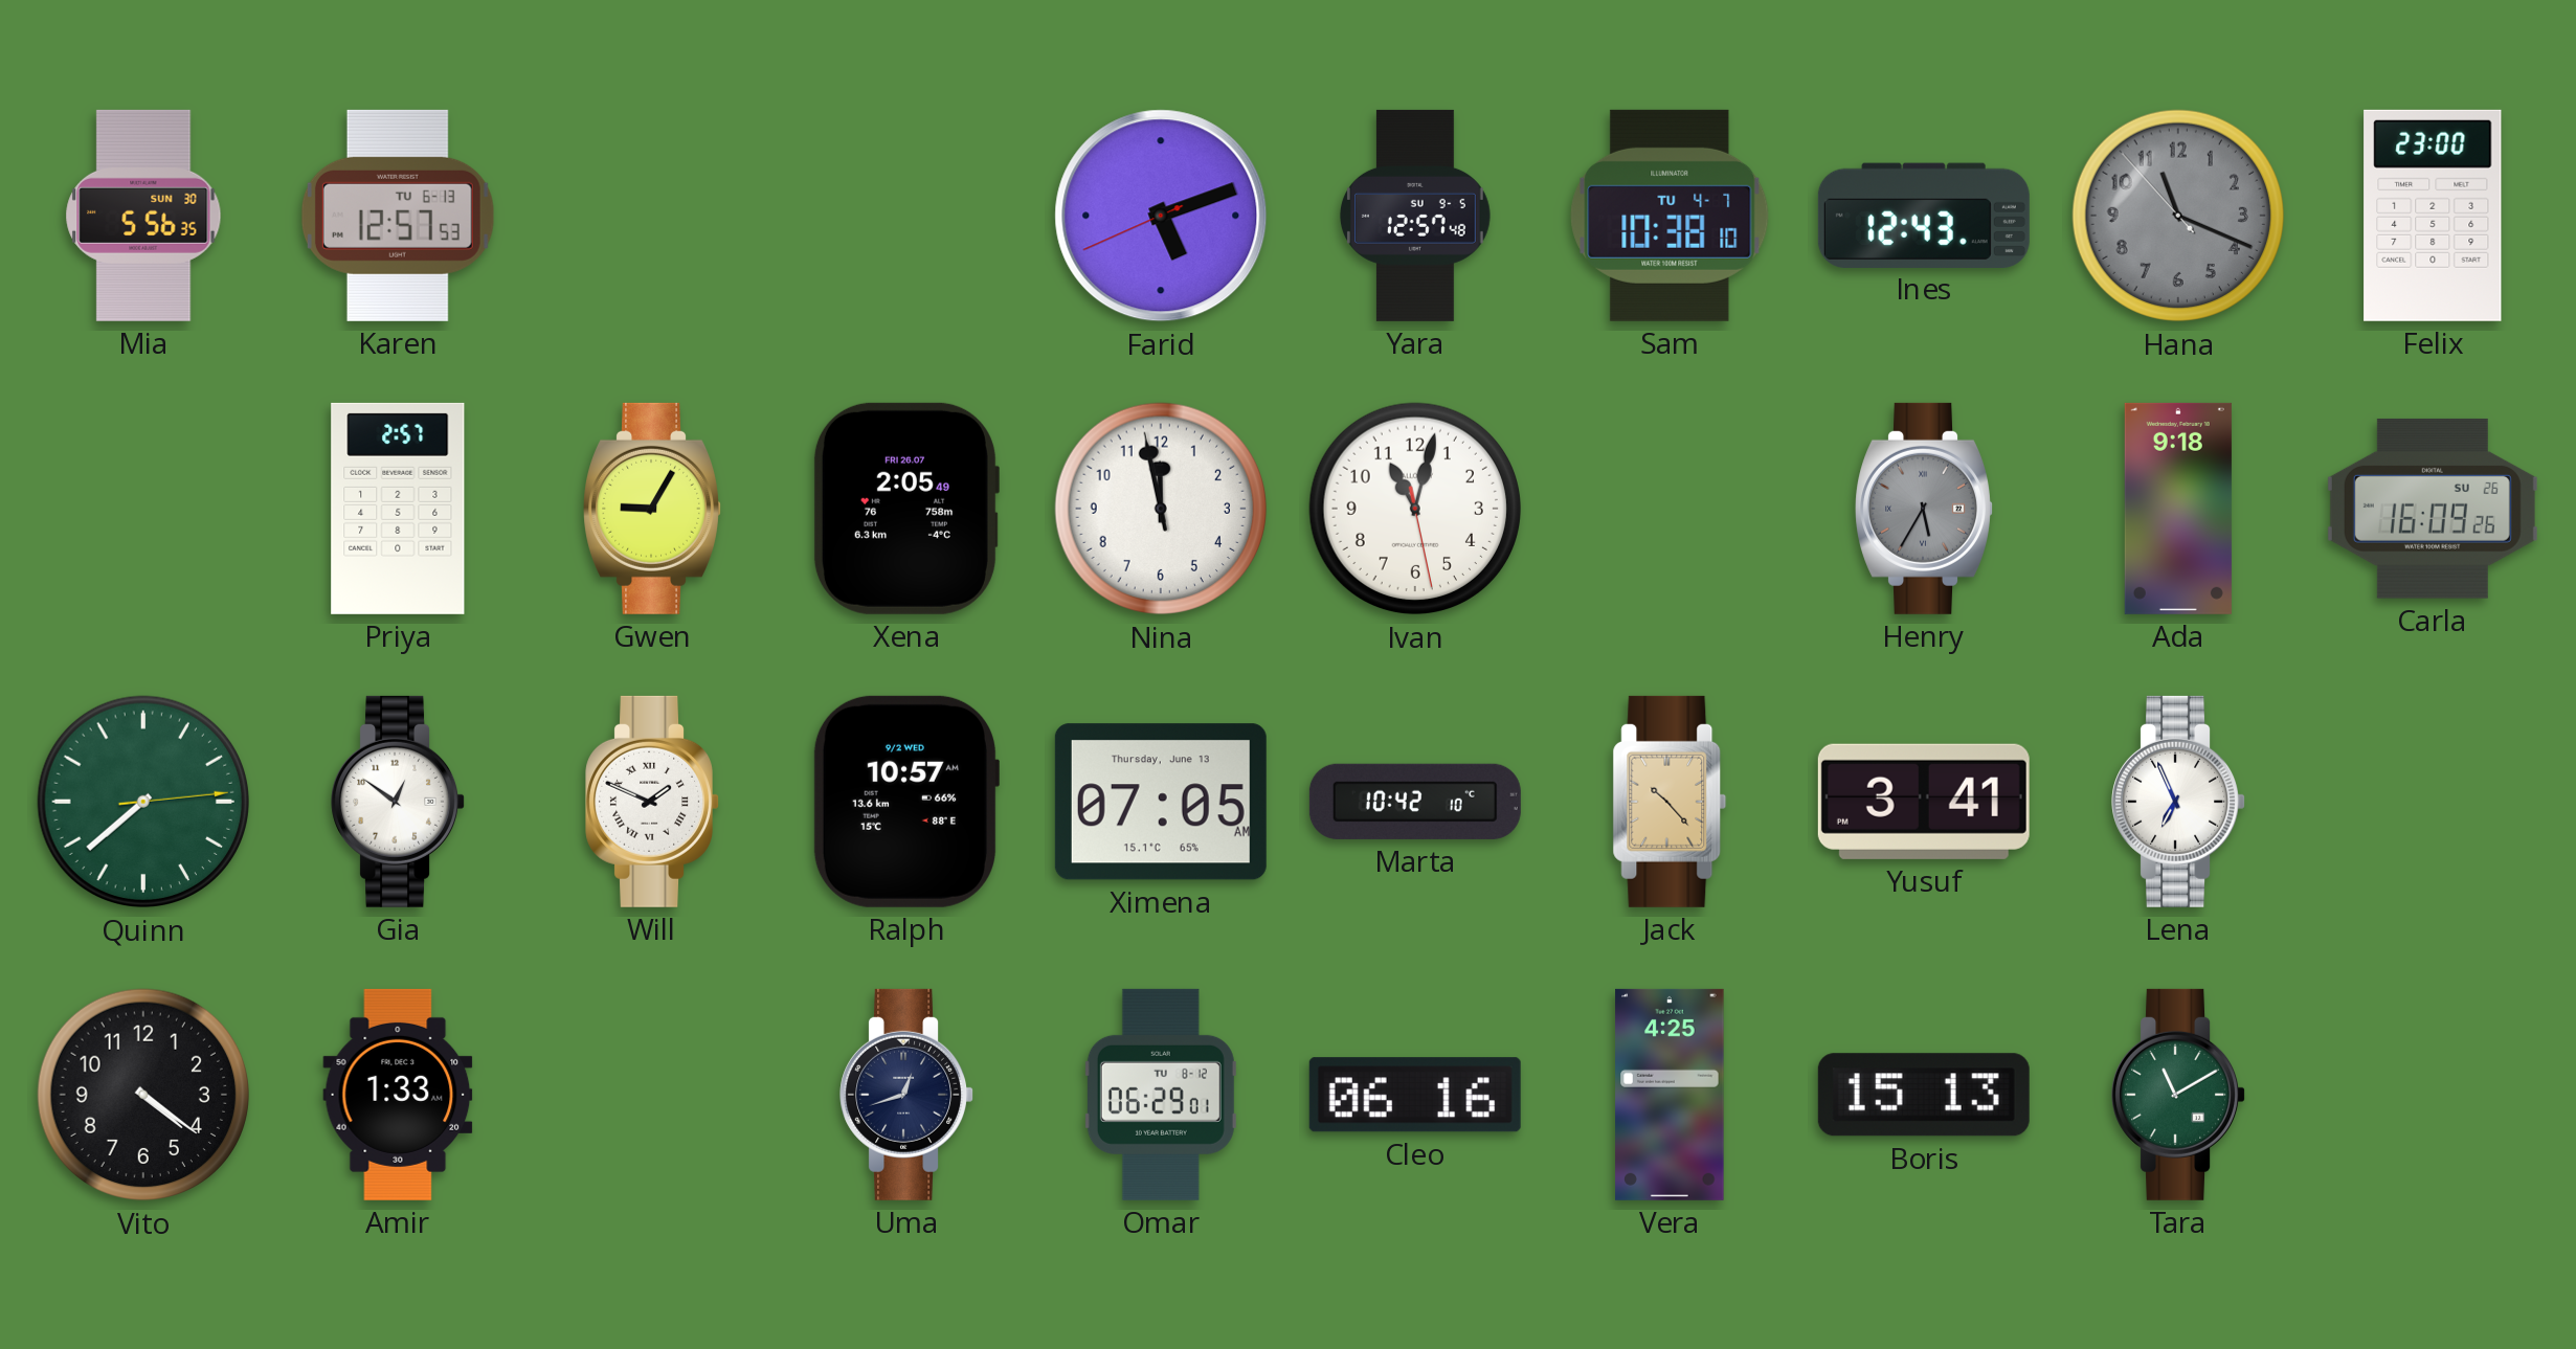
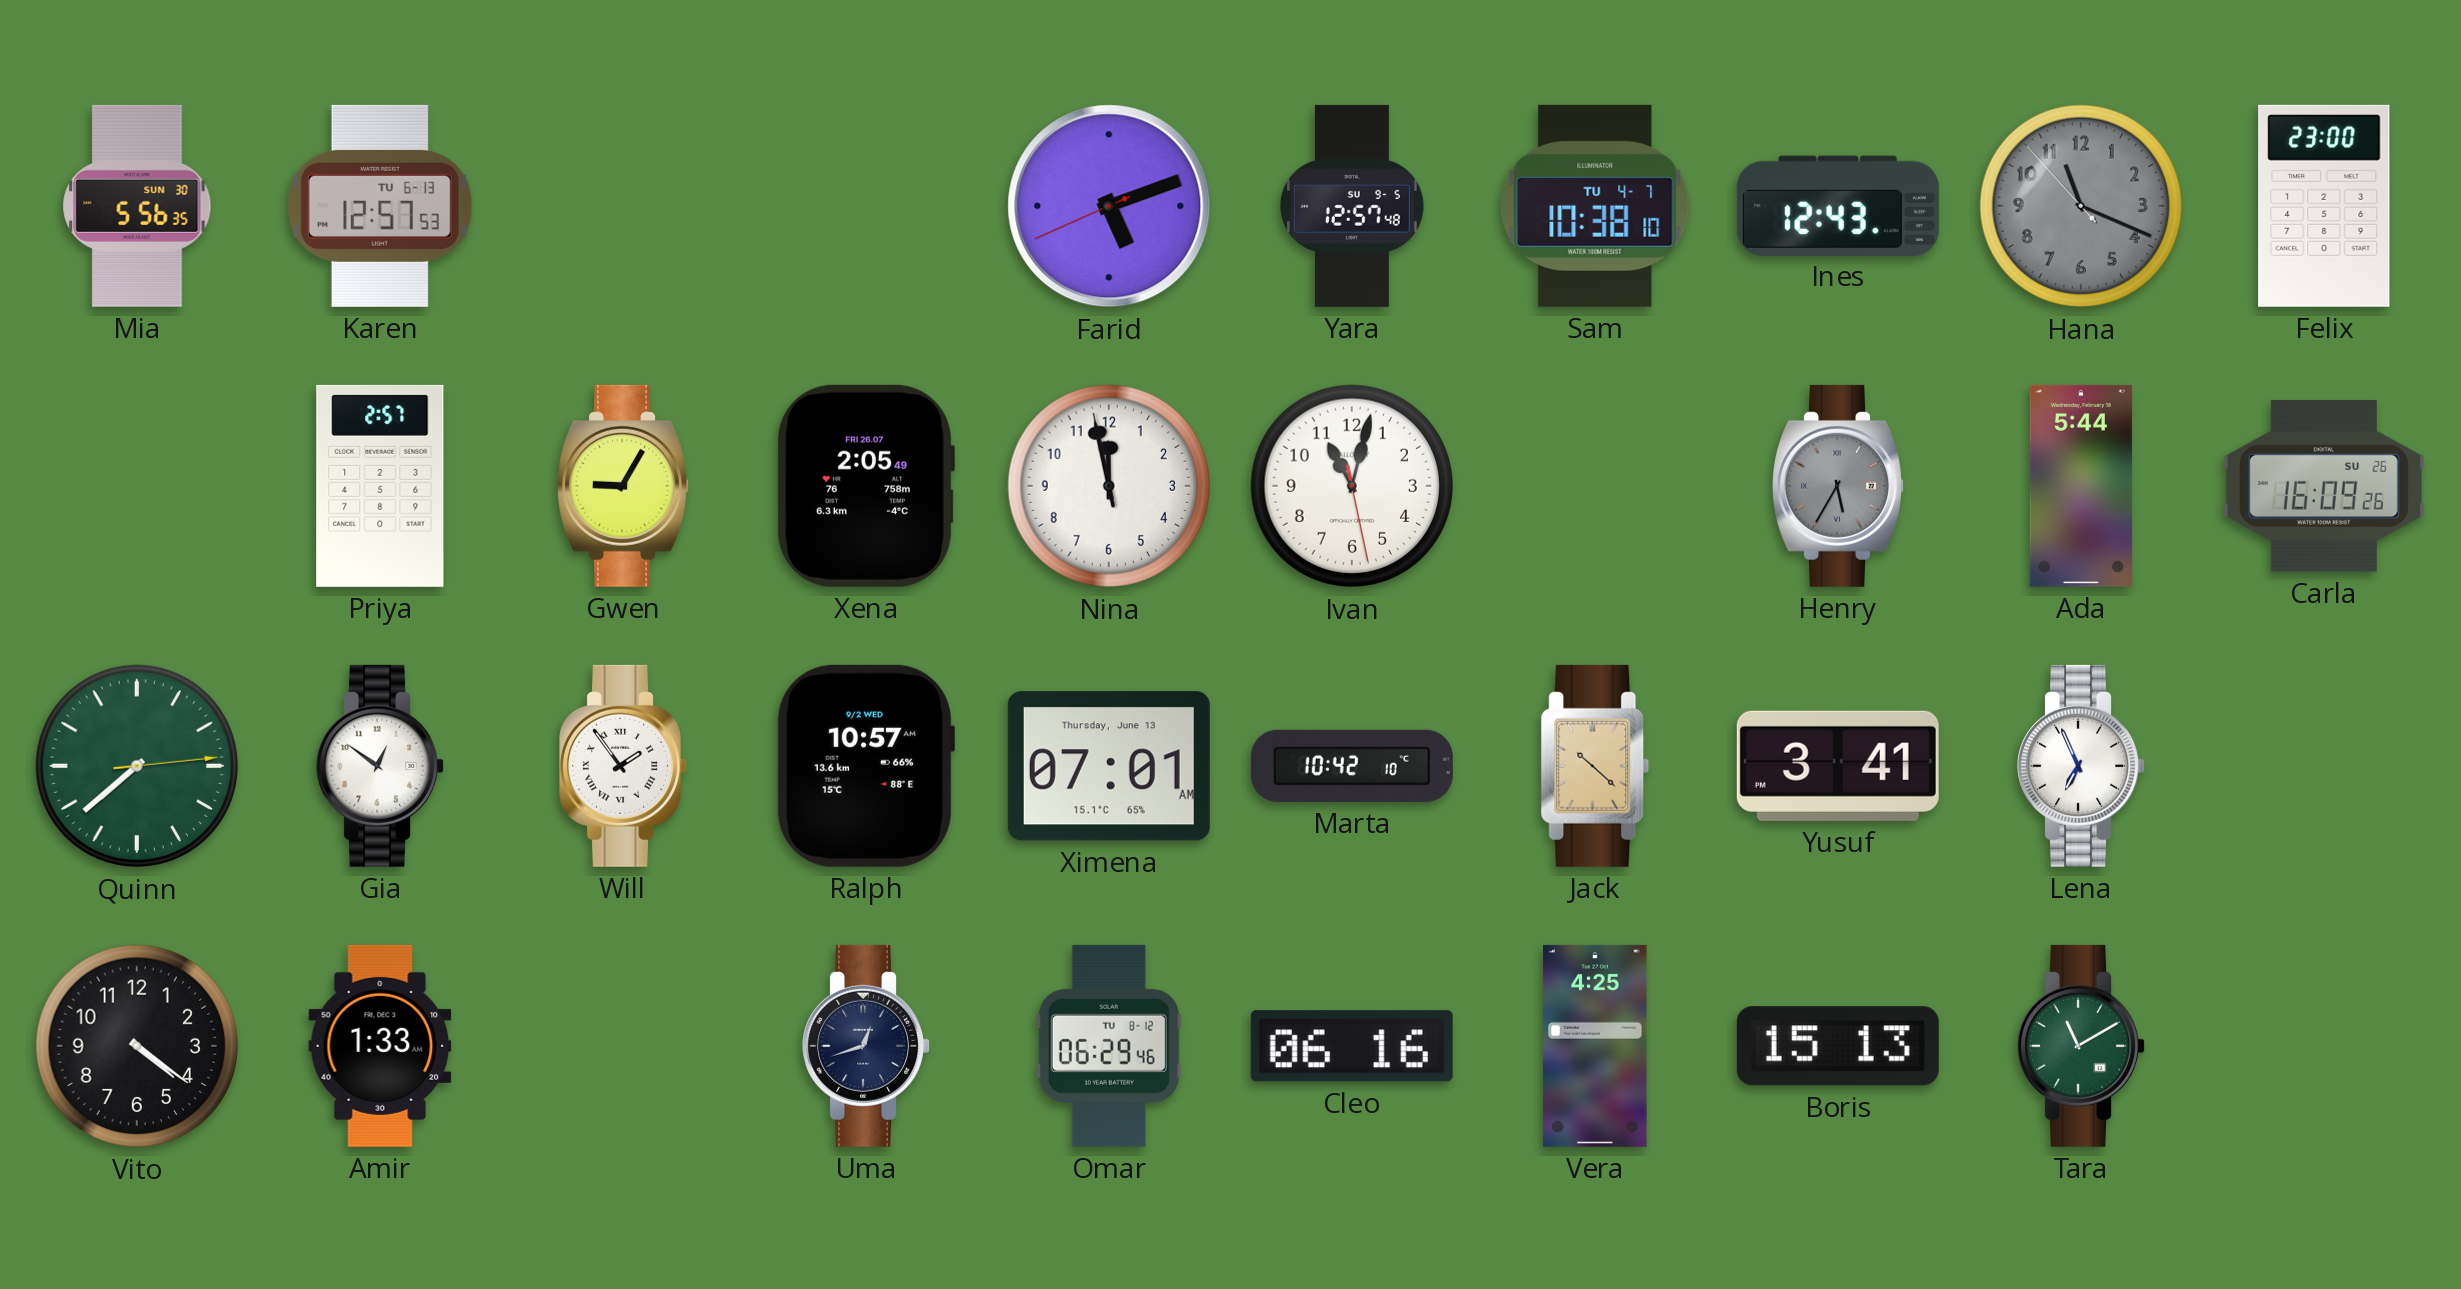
Ada: 9:18 -> 5:44
Will: 1:49 -> 1:54
Ximena: 07:05 -> 07:01
Jack: 10:23 -> 10:22
Omar: 06:29:01 -> 06:29:46
